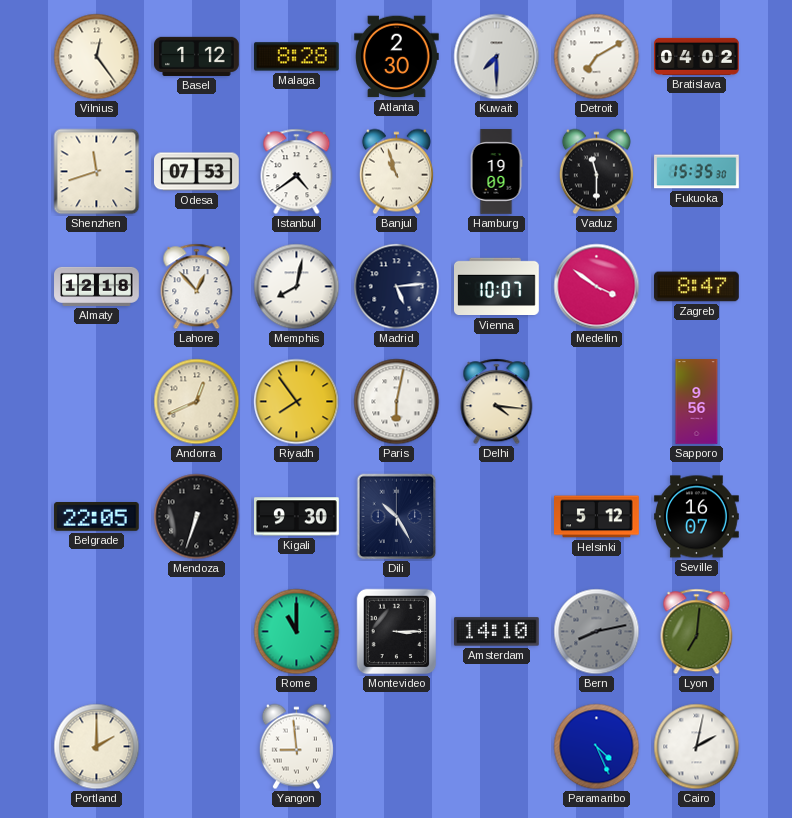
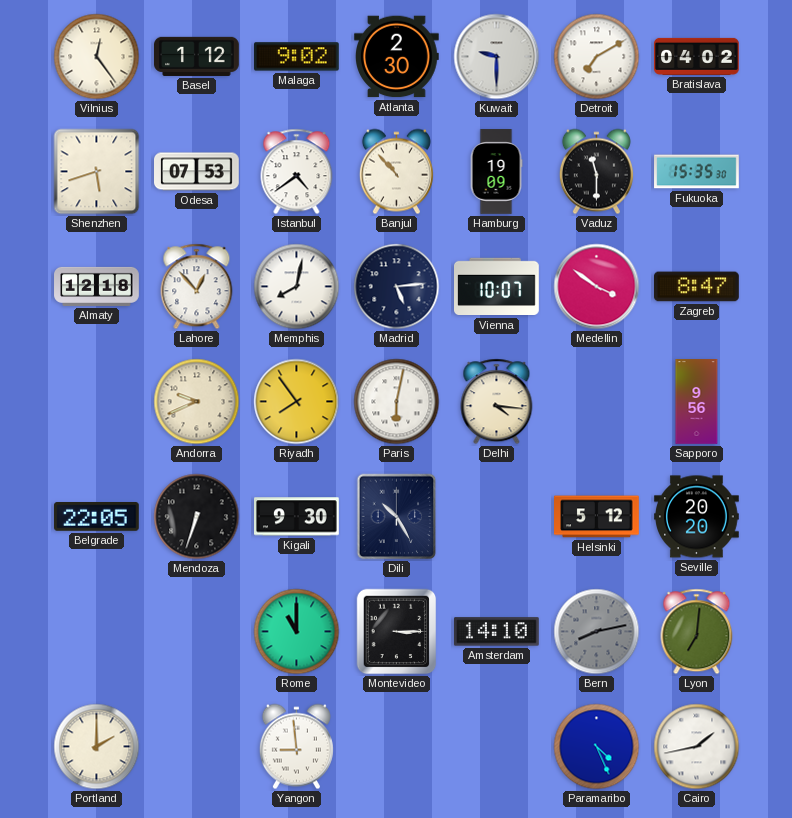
Malaga: 8:28 -> 9:02
Kuwait: 7:30 -> 9:30
Shenzhen: 11:42 -> 5:42
Banjul: 10:57 -> 10:53
Andorra: 12:41 -> 9:41
Seville: 16:07 -> 20:20
Cairo: 2:02 -> 1:43
